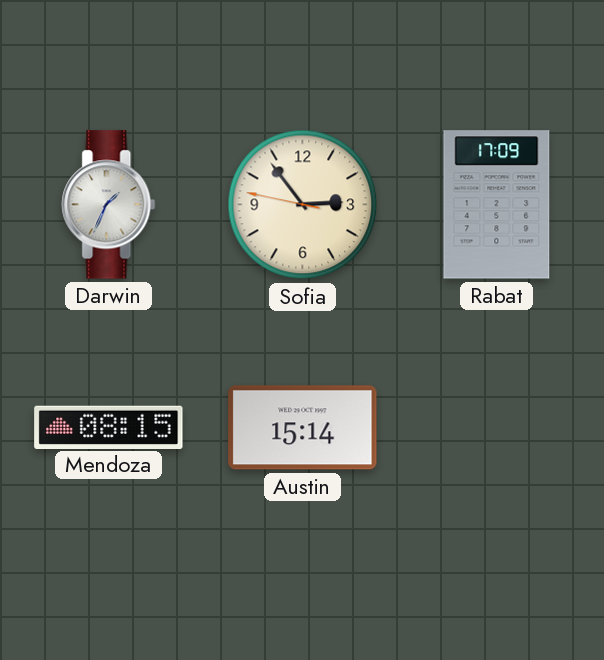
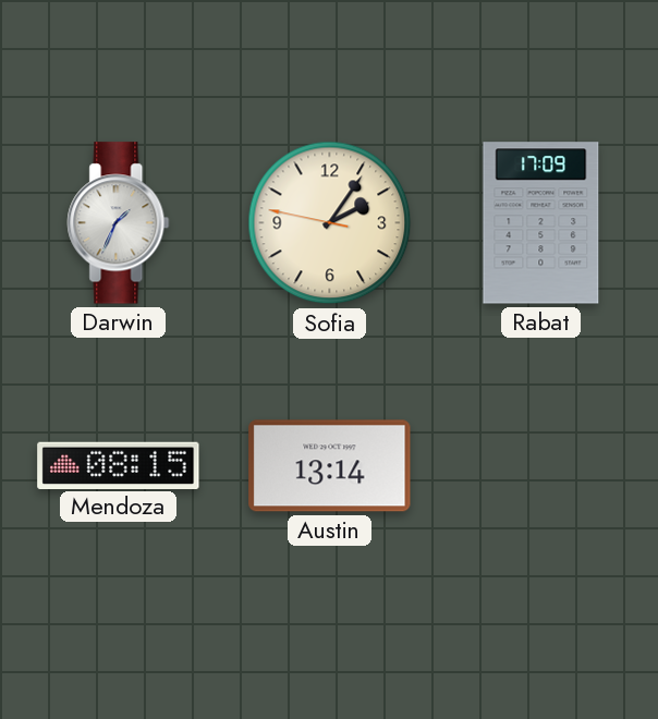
Sofia: 2:53 -> 2:05
Austin: 15:14 -> 13:14
